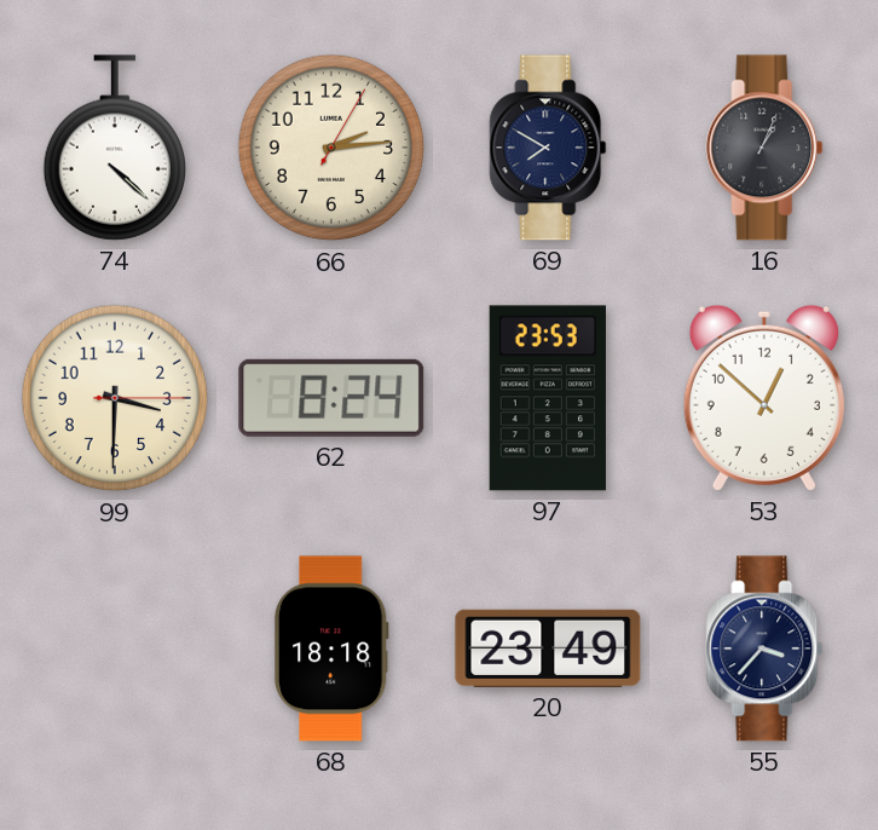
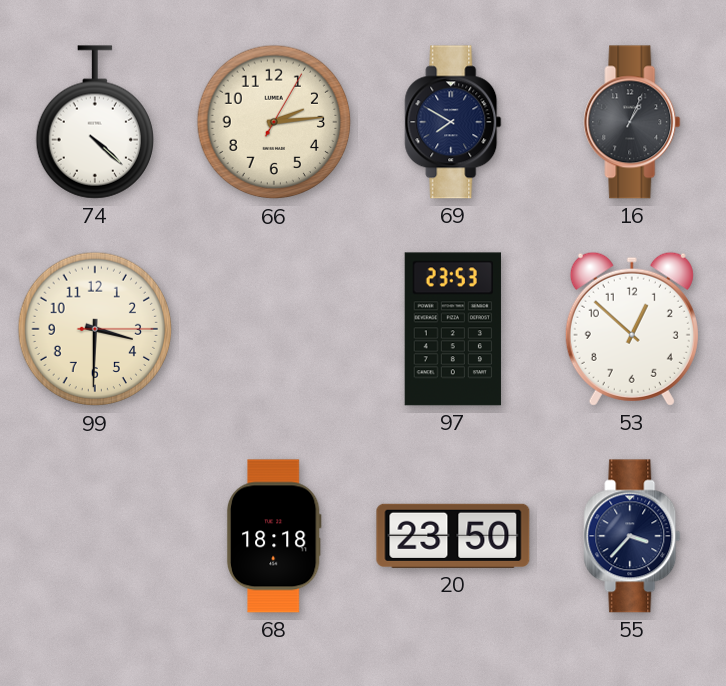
62: 8:24 -> none
20: 23:49 -> 23:50
